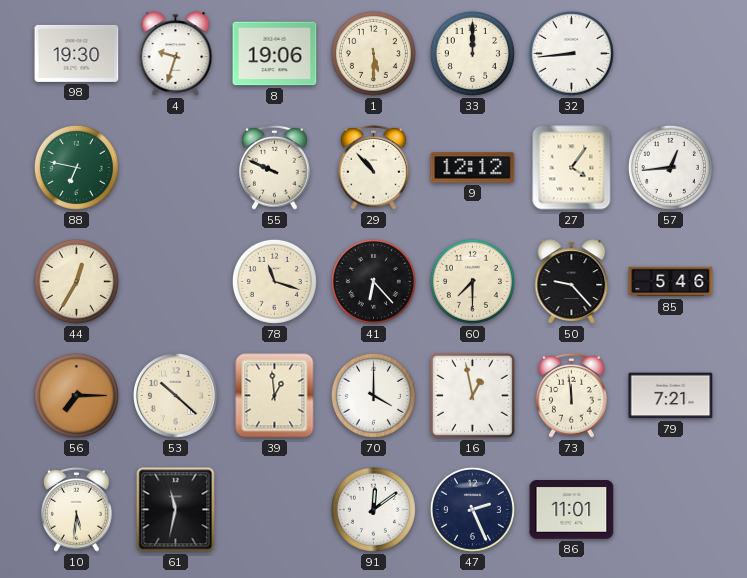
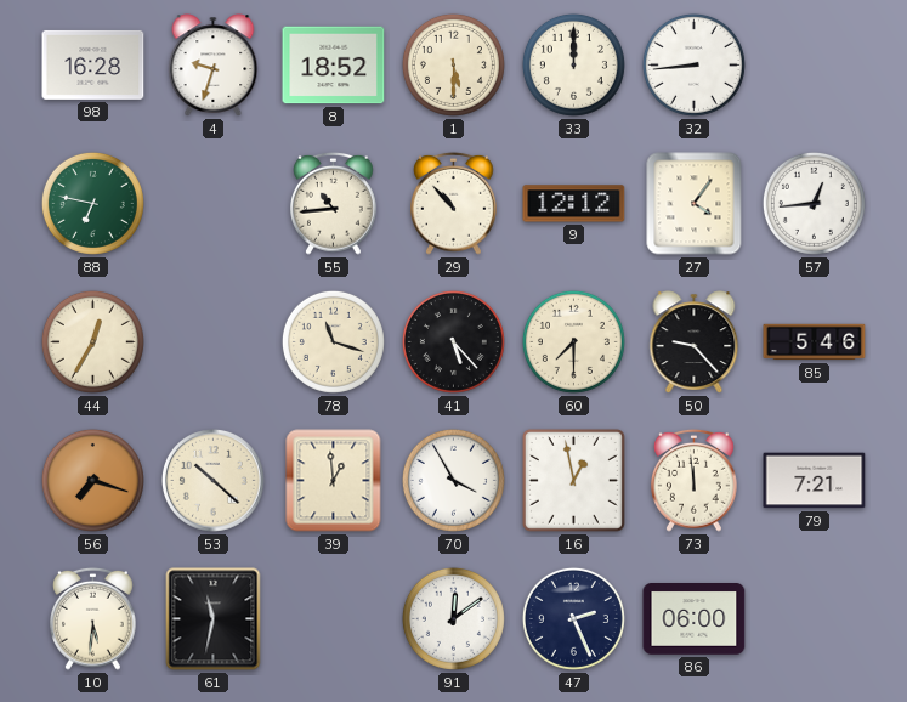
98: 19:30 -> 16:28
8: 19:06 -> 18:52
55: 9:49 -> 10:44
41: 6:23 -> 5:23
56: 7:15 -> 7:18
70: 4:00 -> 3:55
86: 11:01 -> 06:00
